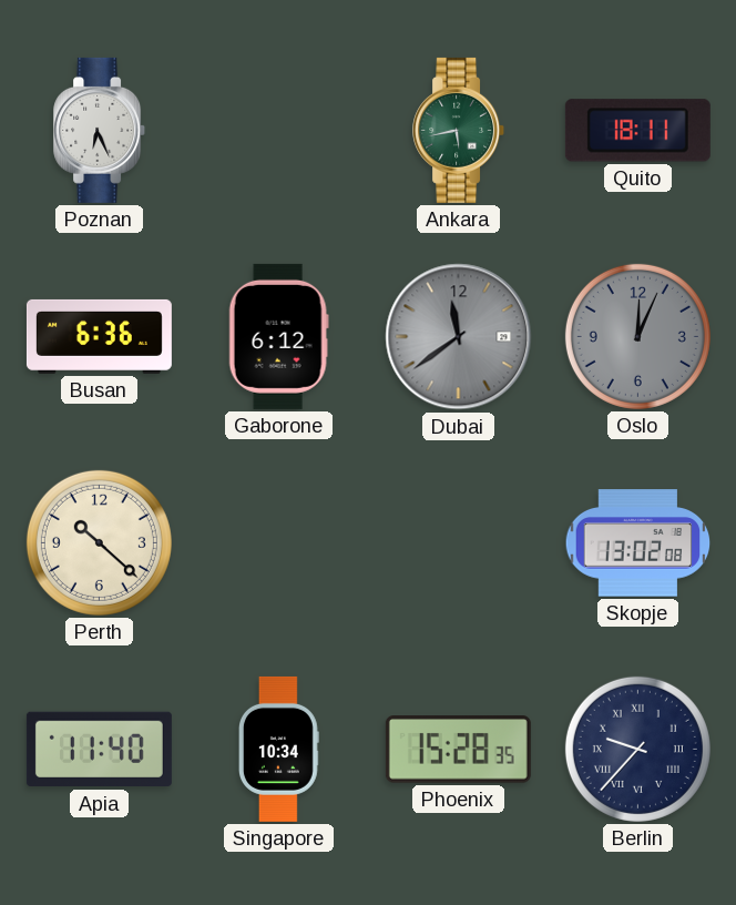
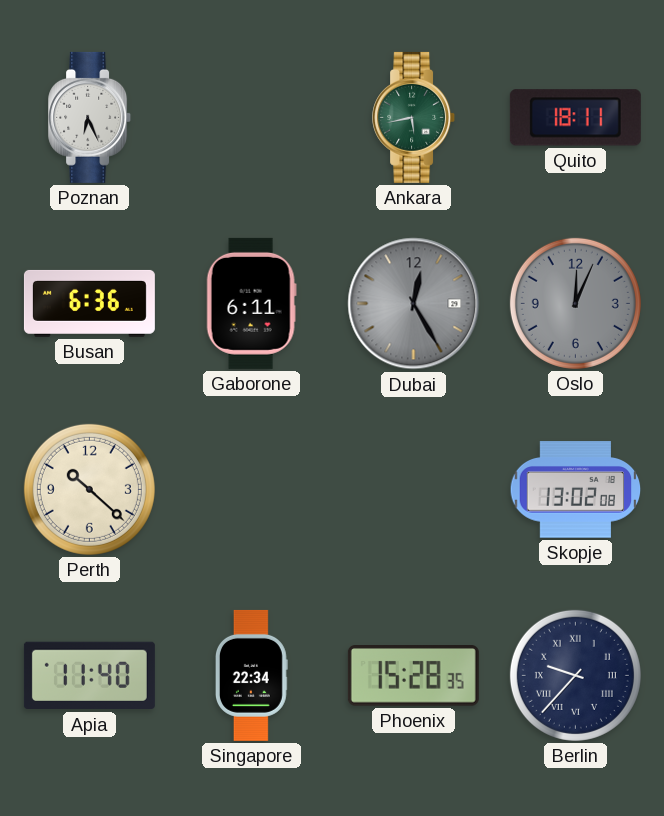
Gaborone: 6:12 -> 6:11
Dubai: 11:39 -> 12:25
Singapore: 10:34 -> 22:34
